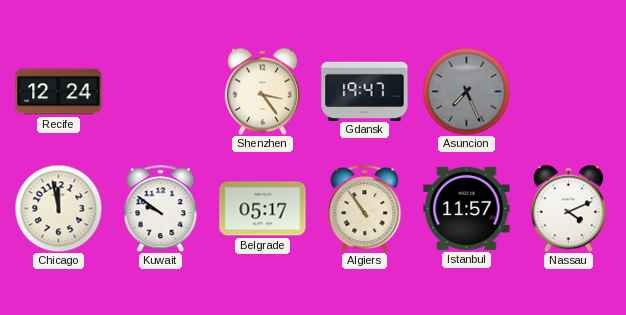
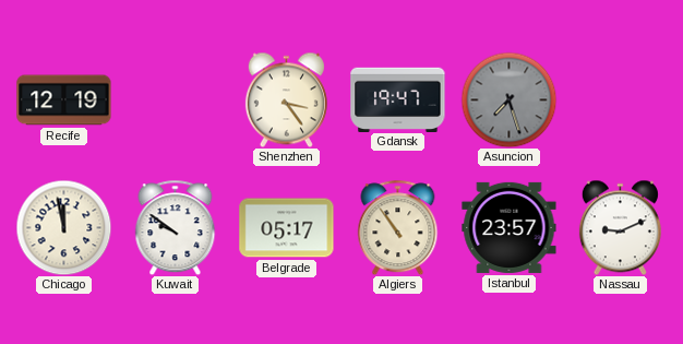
Recife: 12:24 -> 12:19
Asuncion: 7:26 -> 7:27
Istanbul: 11:57 -> 23:57
Nassau: 4:11 -> 9:11
